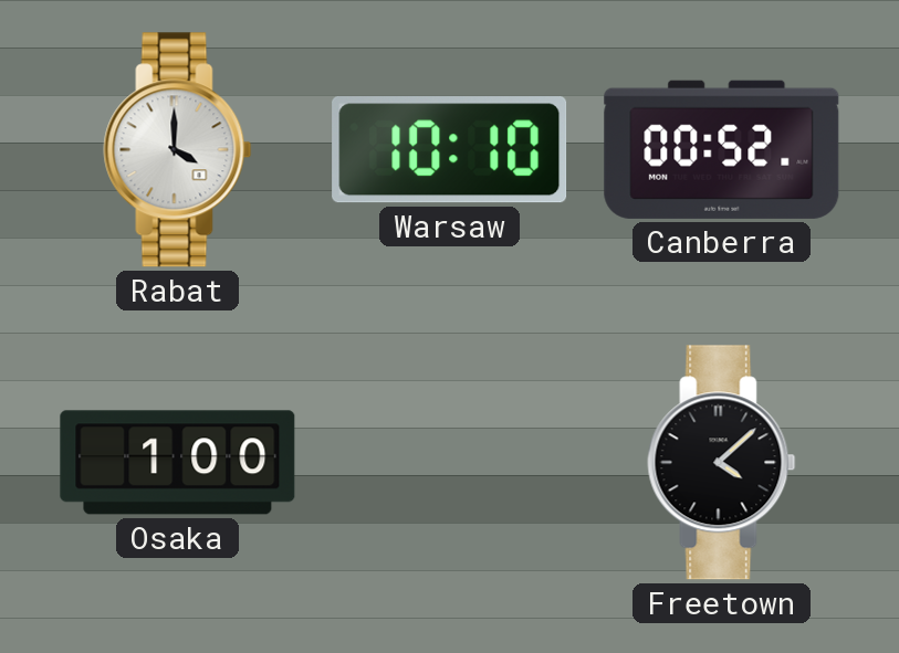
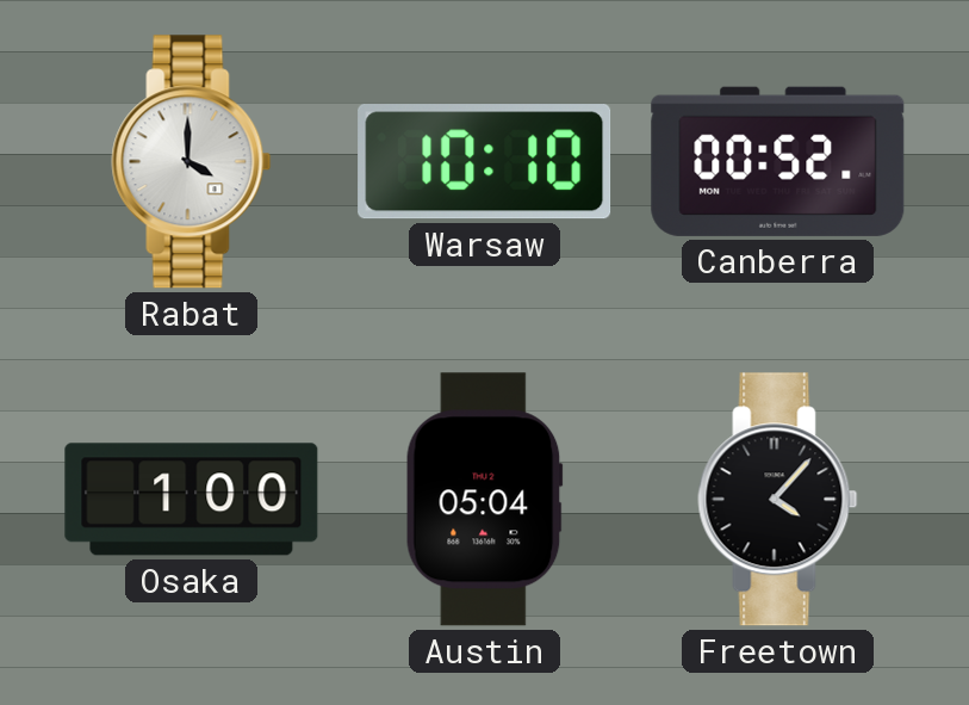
Austin: none -> 05:04
Freetown: 4:08 -> 4:07
